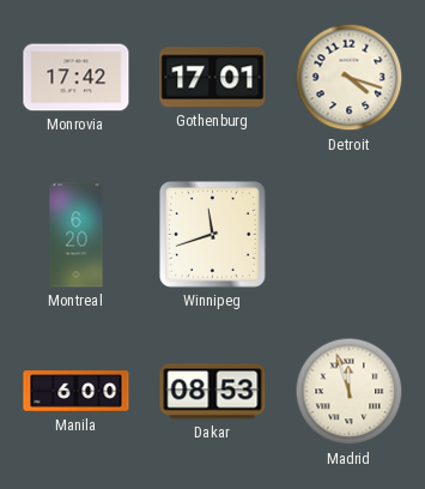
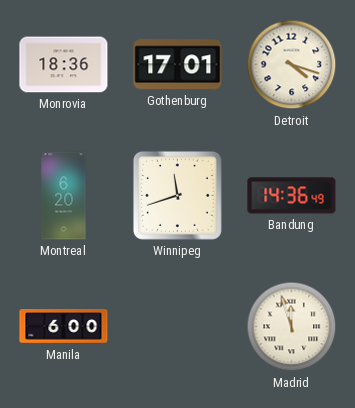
Monrovia: 17:42 -> 18:36
Bandung: none -> 14:36
Dakar: 08:53 -> none
